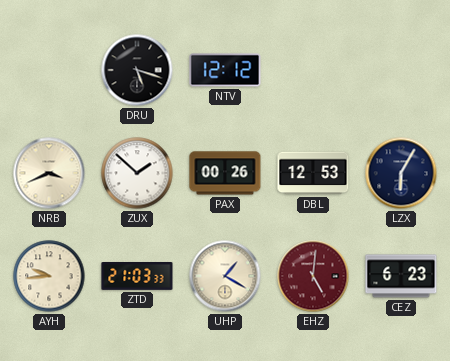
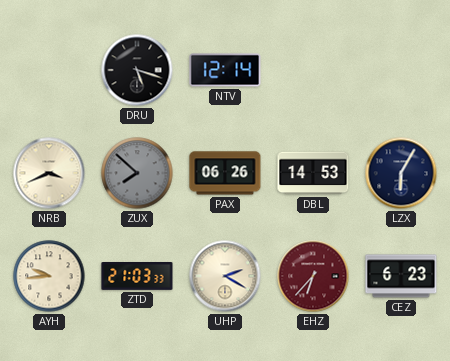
NTV: 12:12 -> 12:14
ZUX: 1:52 -> 7:52
ZUX dial: white -> grey
PAX: 00:26 -> 06:26
DBL: 12:53 -> 14:53
UHP: 1:20 -> 2:20
EHZ: 5:01 -> 6:37
